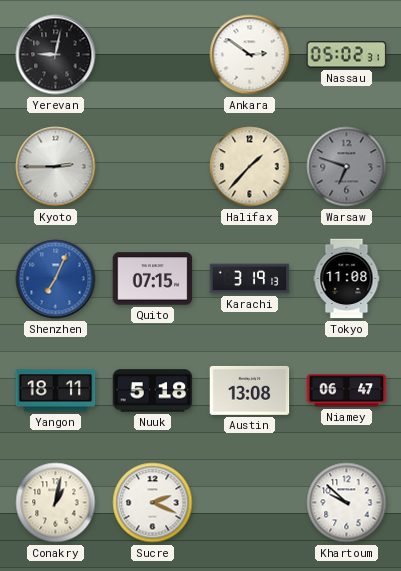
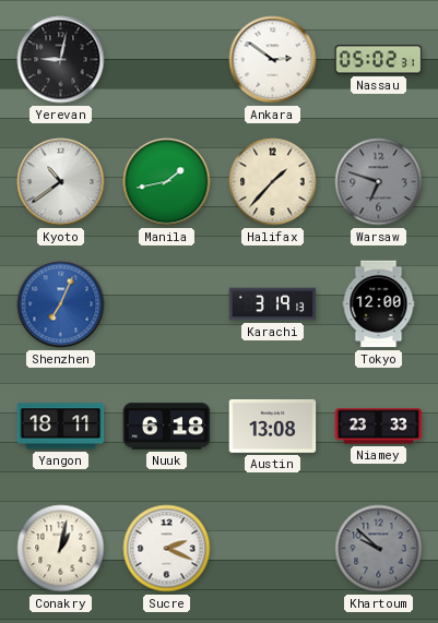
Kyoto: 2:45 -> 10:39
Manila: none -> 1:43
Quito: 07:15 -> none
Tokyo: 11:08 -> 12:00
Nuuk: 5:18 -> 6:18
Niamey: 06:47 -> 23:33
Khartoum dial: white -> grey
